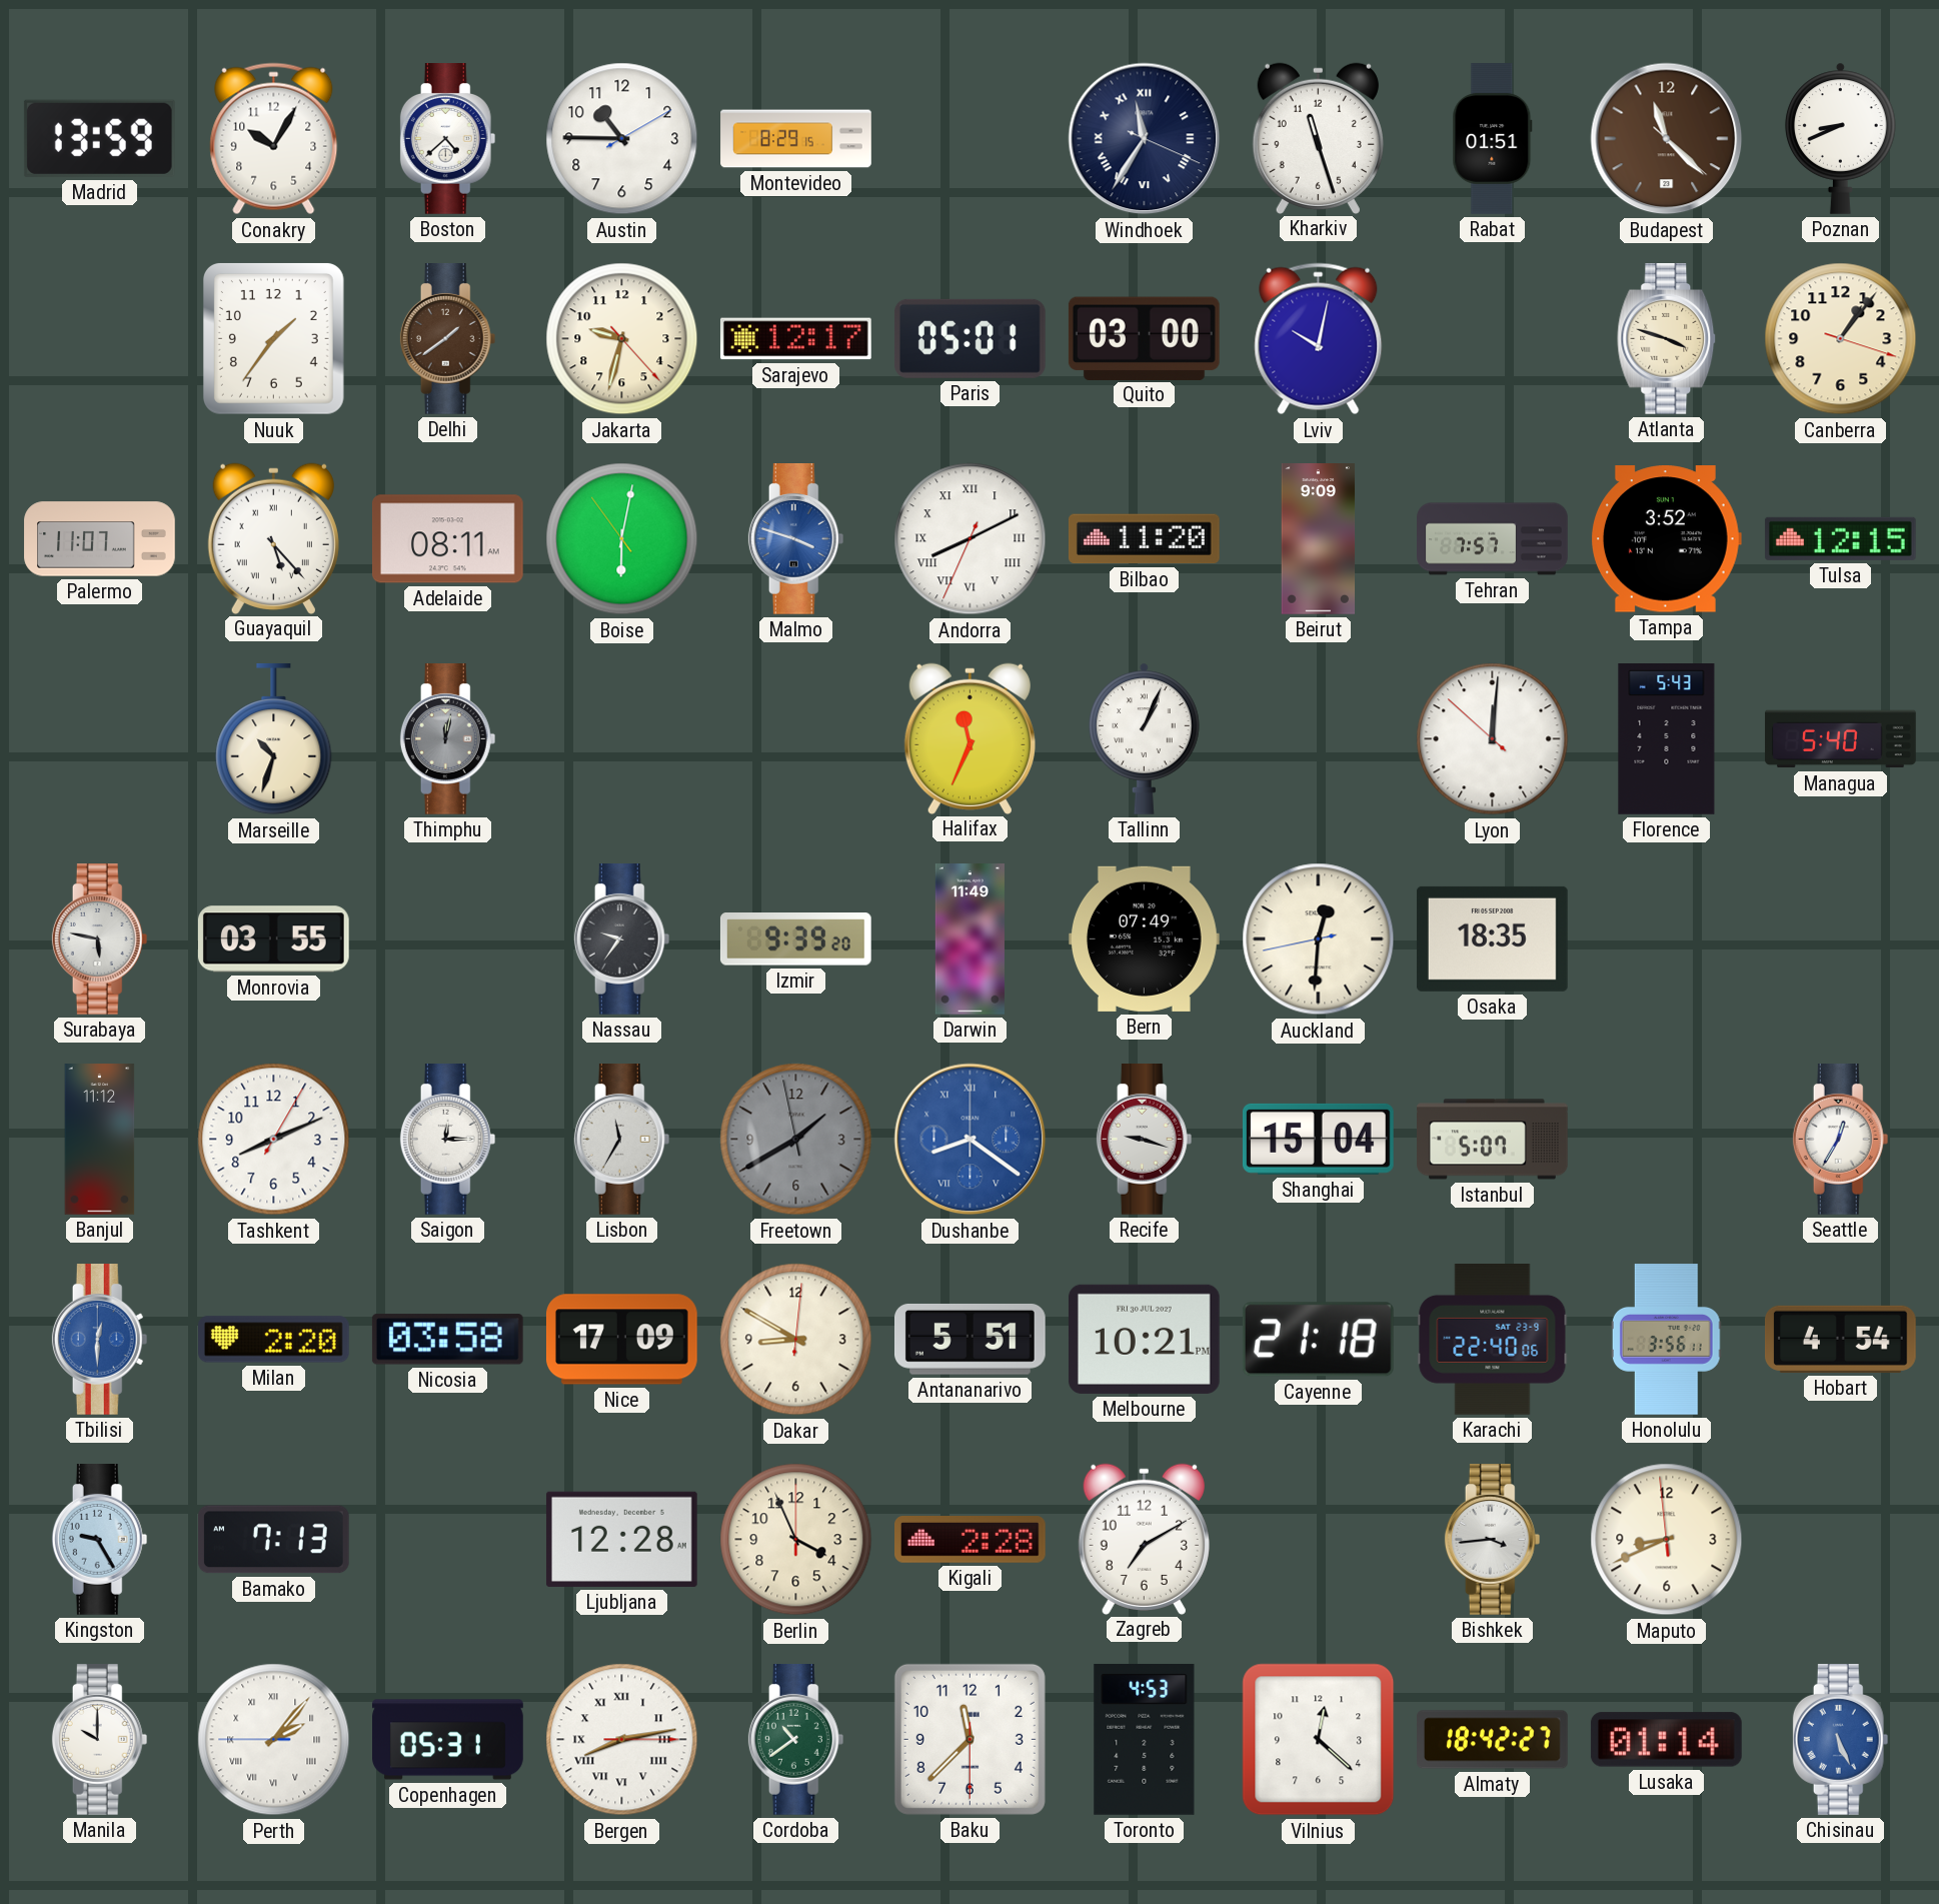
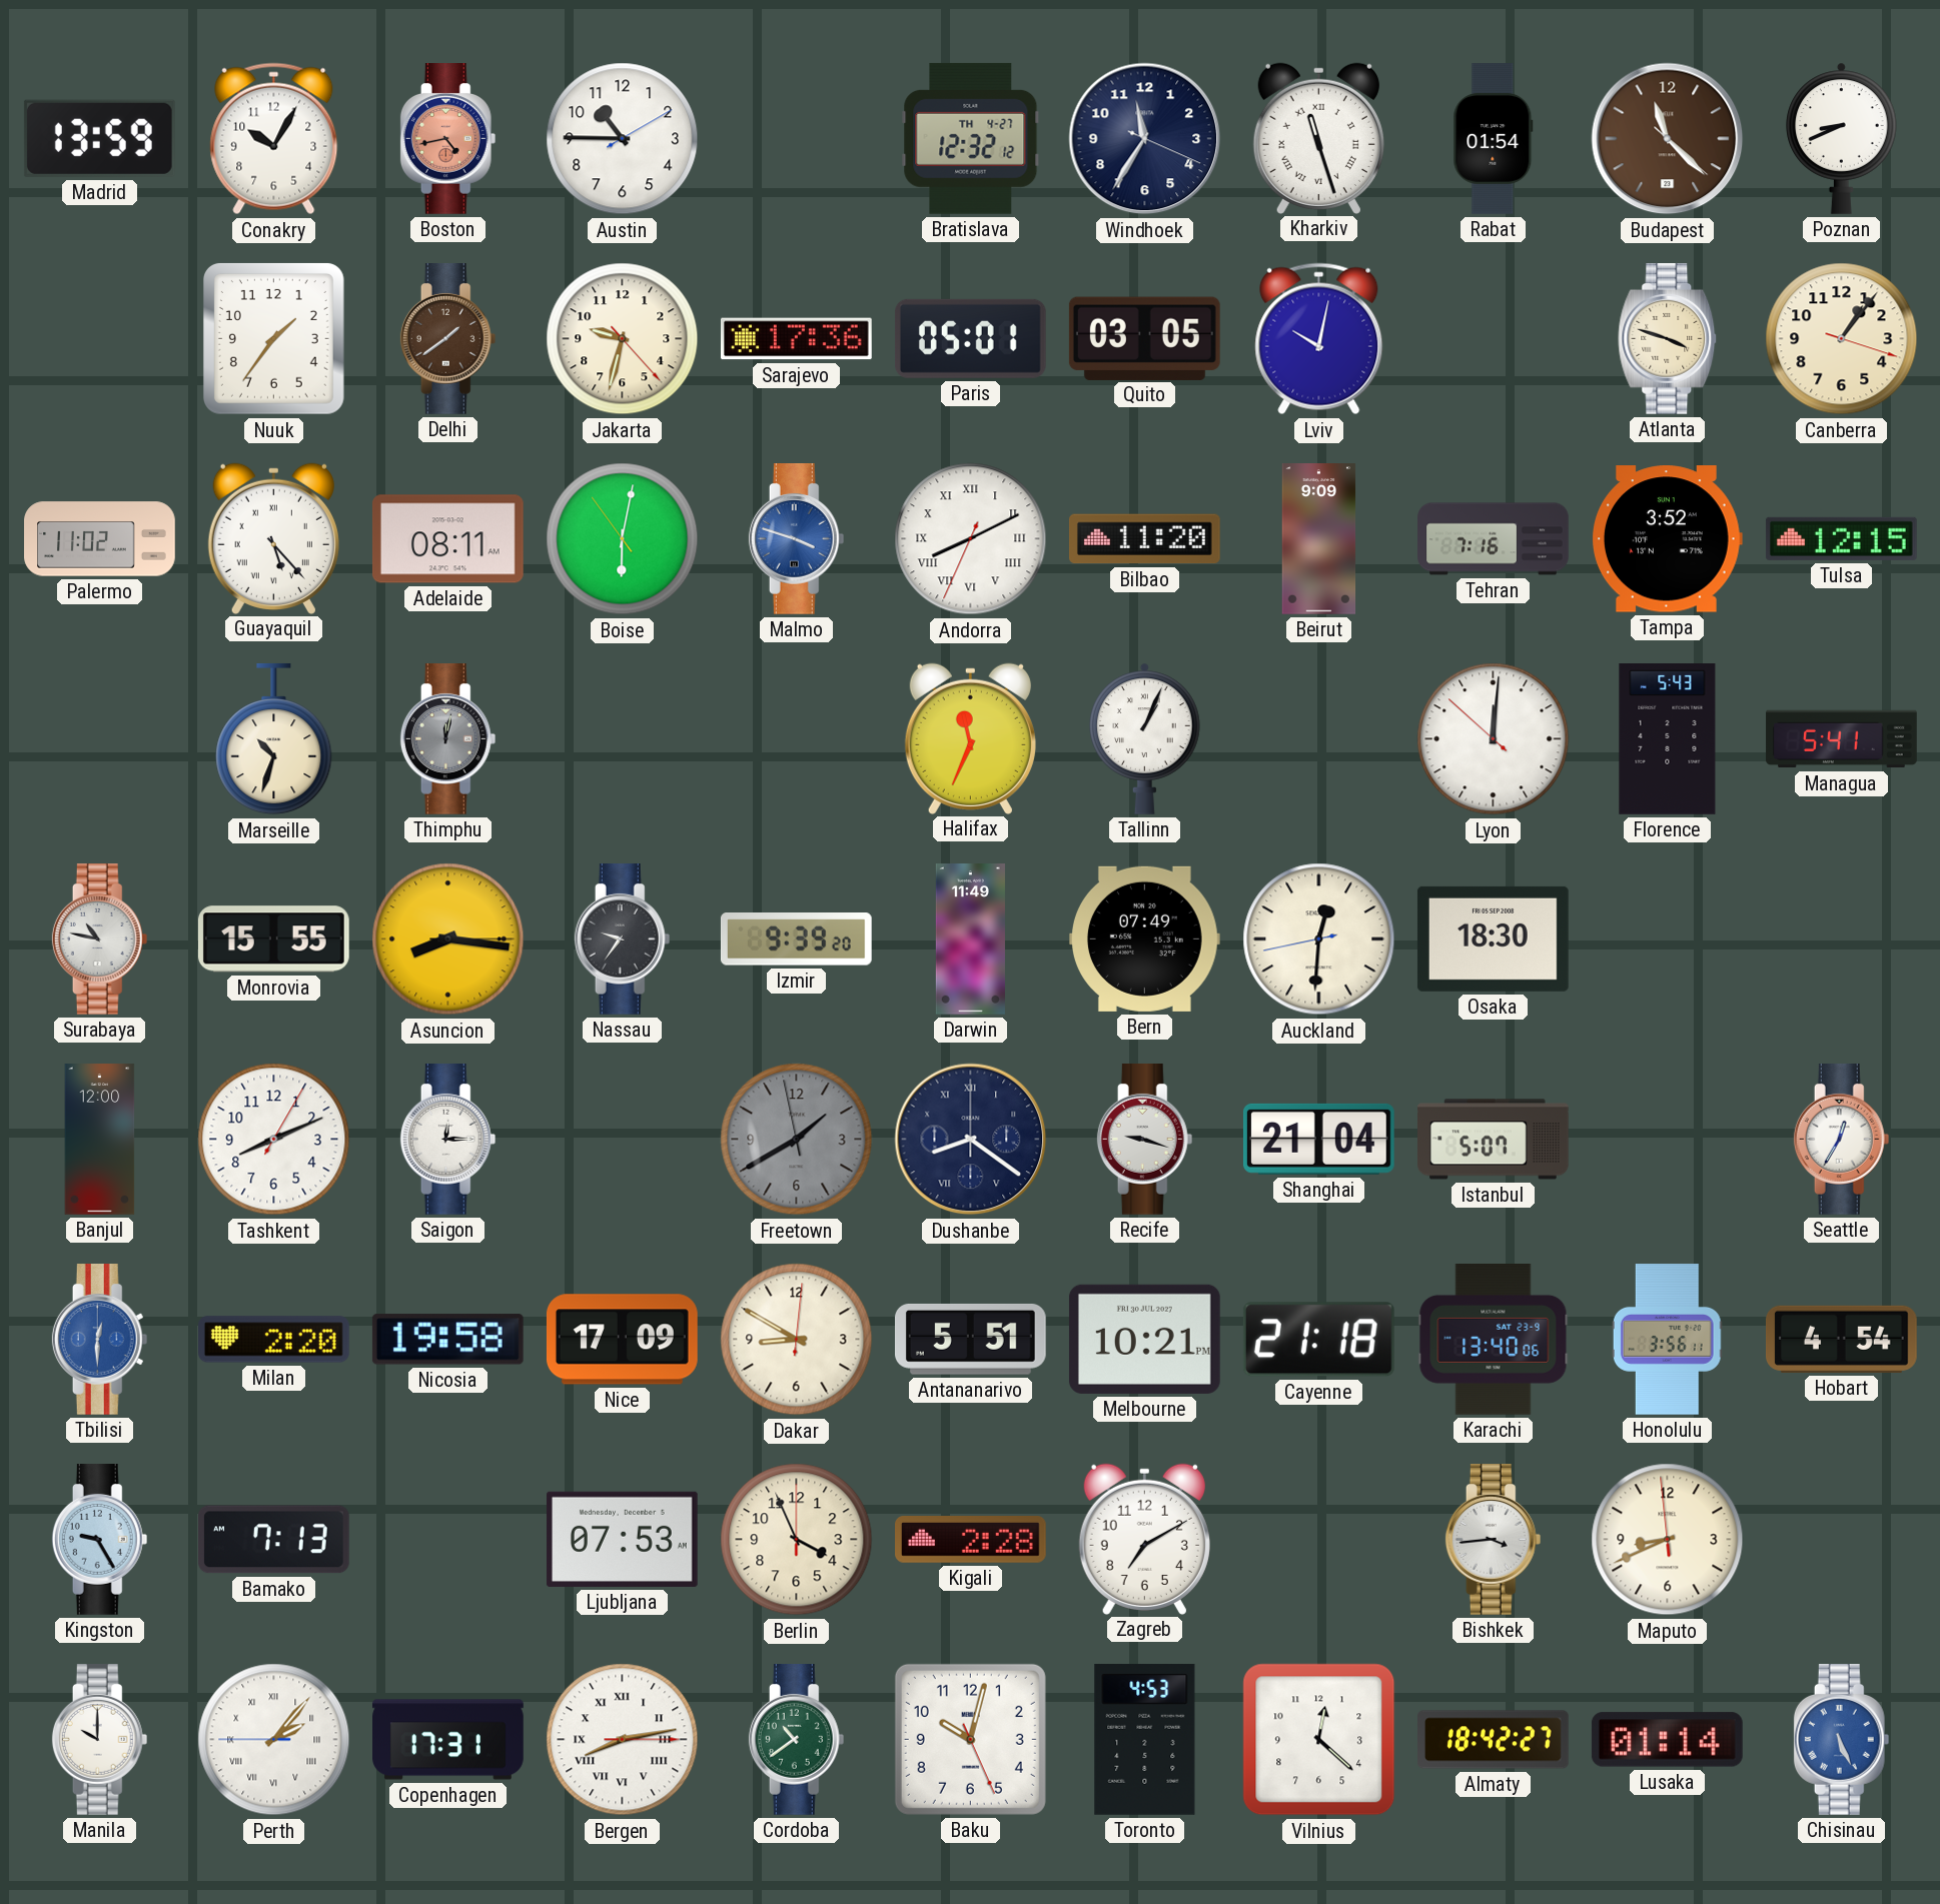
Boston: 4:38 -> 4:43
Boston dial: white -> salmon
Montevideo: 8:29 -> none
Bratislava: none -> 12:32
Windhoek numerals: Roman -> Arabic
Kharkiv numerals: Arabic -> Roman
Rabat: 01:51 -> 01:54
Sarajevo: 12:17 -> 17:36
Quito: 03:00 -> 03:05
Palermo: 11:07 -> 11:02
Tehran: 7:57 -> 7:16
Managua: 5:40 -> 5:41
Surabaya: 5:47 -> 10:47
Monrovia: 03:55 -> 15:55
Asuncion: none -> 8:16
Osaka: 18:35 -> 18:30
Banjul: 11:12 -> 12:00
Lisbon: 11:35 -> none
Dushanbe dial: blue -> navy
Shanghai: 15:04 -> 21:04
Nicosia: 03:58 -> 19:58
Karachi: 22:40 -> 13:40
Ljubljana: 12:28 -> 07:53
Copenhagen: 05:31 -> 17:31
Baku: 11:37 -> 10:02
